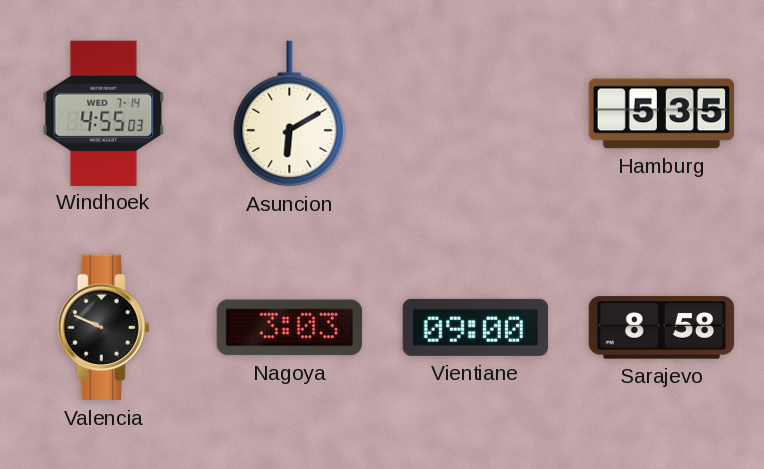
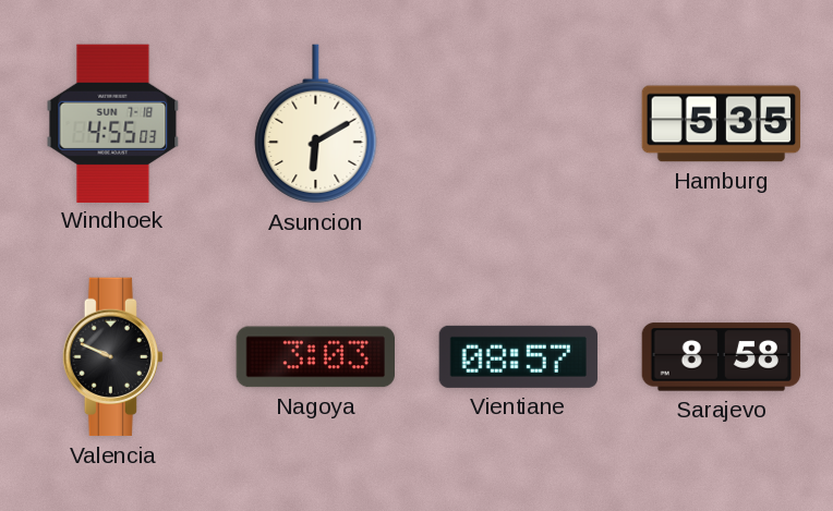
Windhoek date: WED 7-14 -> SUN 7-18
Vientiane: 09:00 -> 08:57
